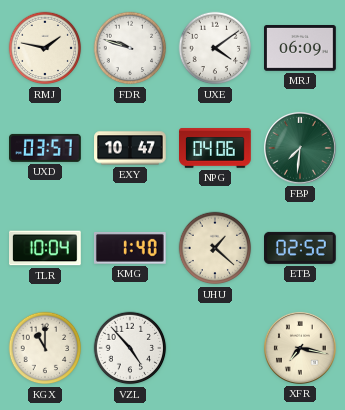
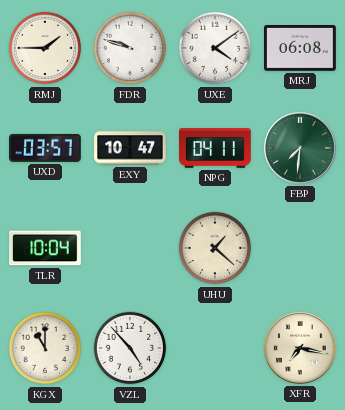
RMJ: 1:47 -> 1:45
MRJ: 06:09 -> 06:08
NPG: 04:06 -> 04:11
KMG: 1:40 -> none
ETB: 02:52 -> none
